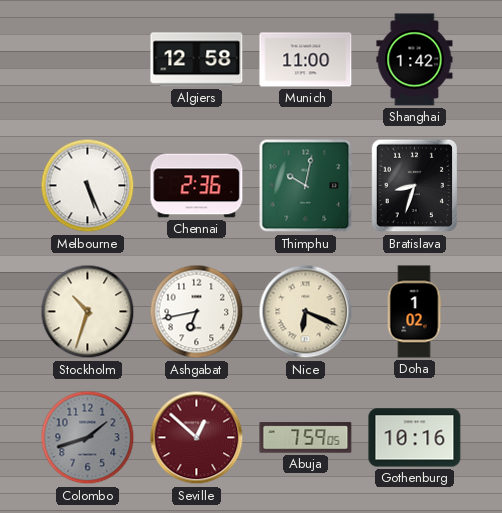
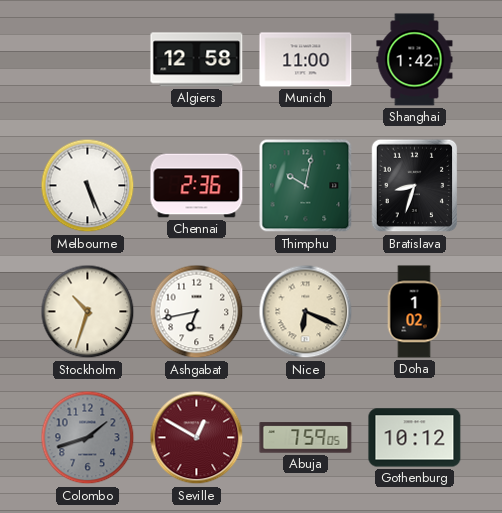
Seville: 12:52 -> 12:50
Gothenburg: 10:16 -> 10:12
